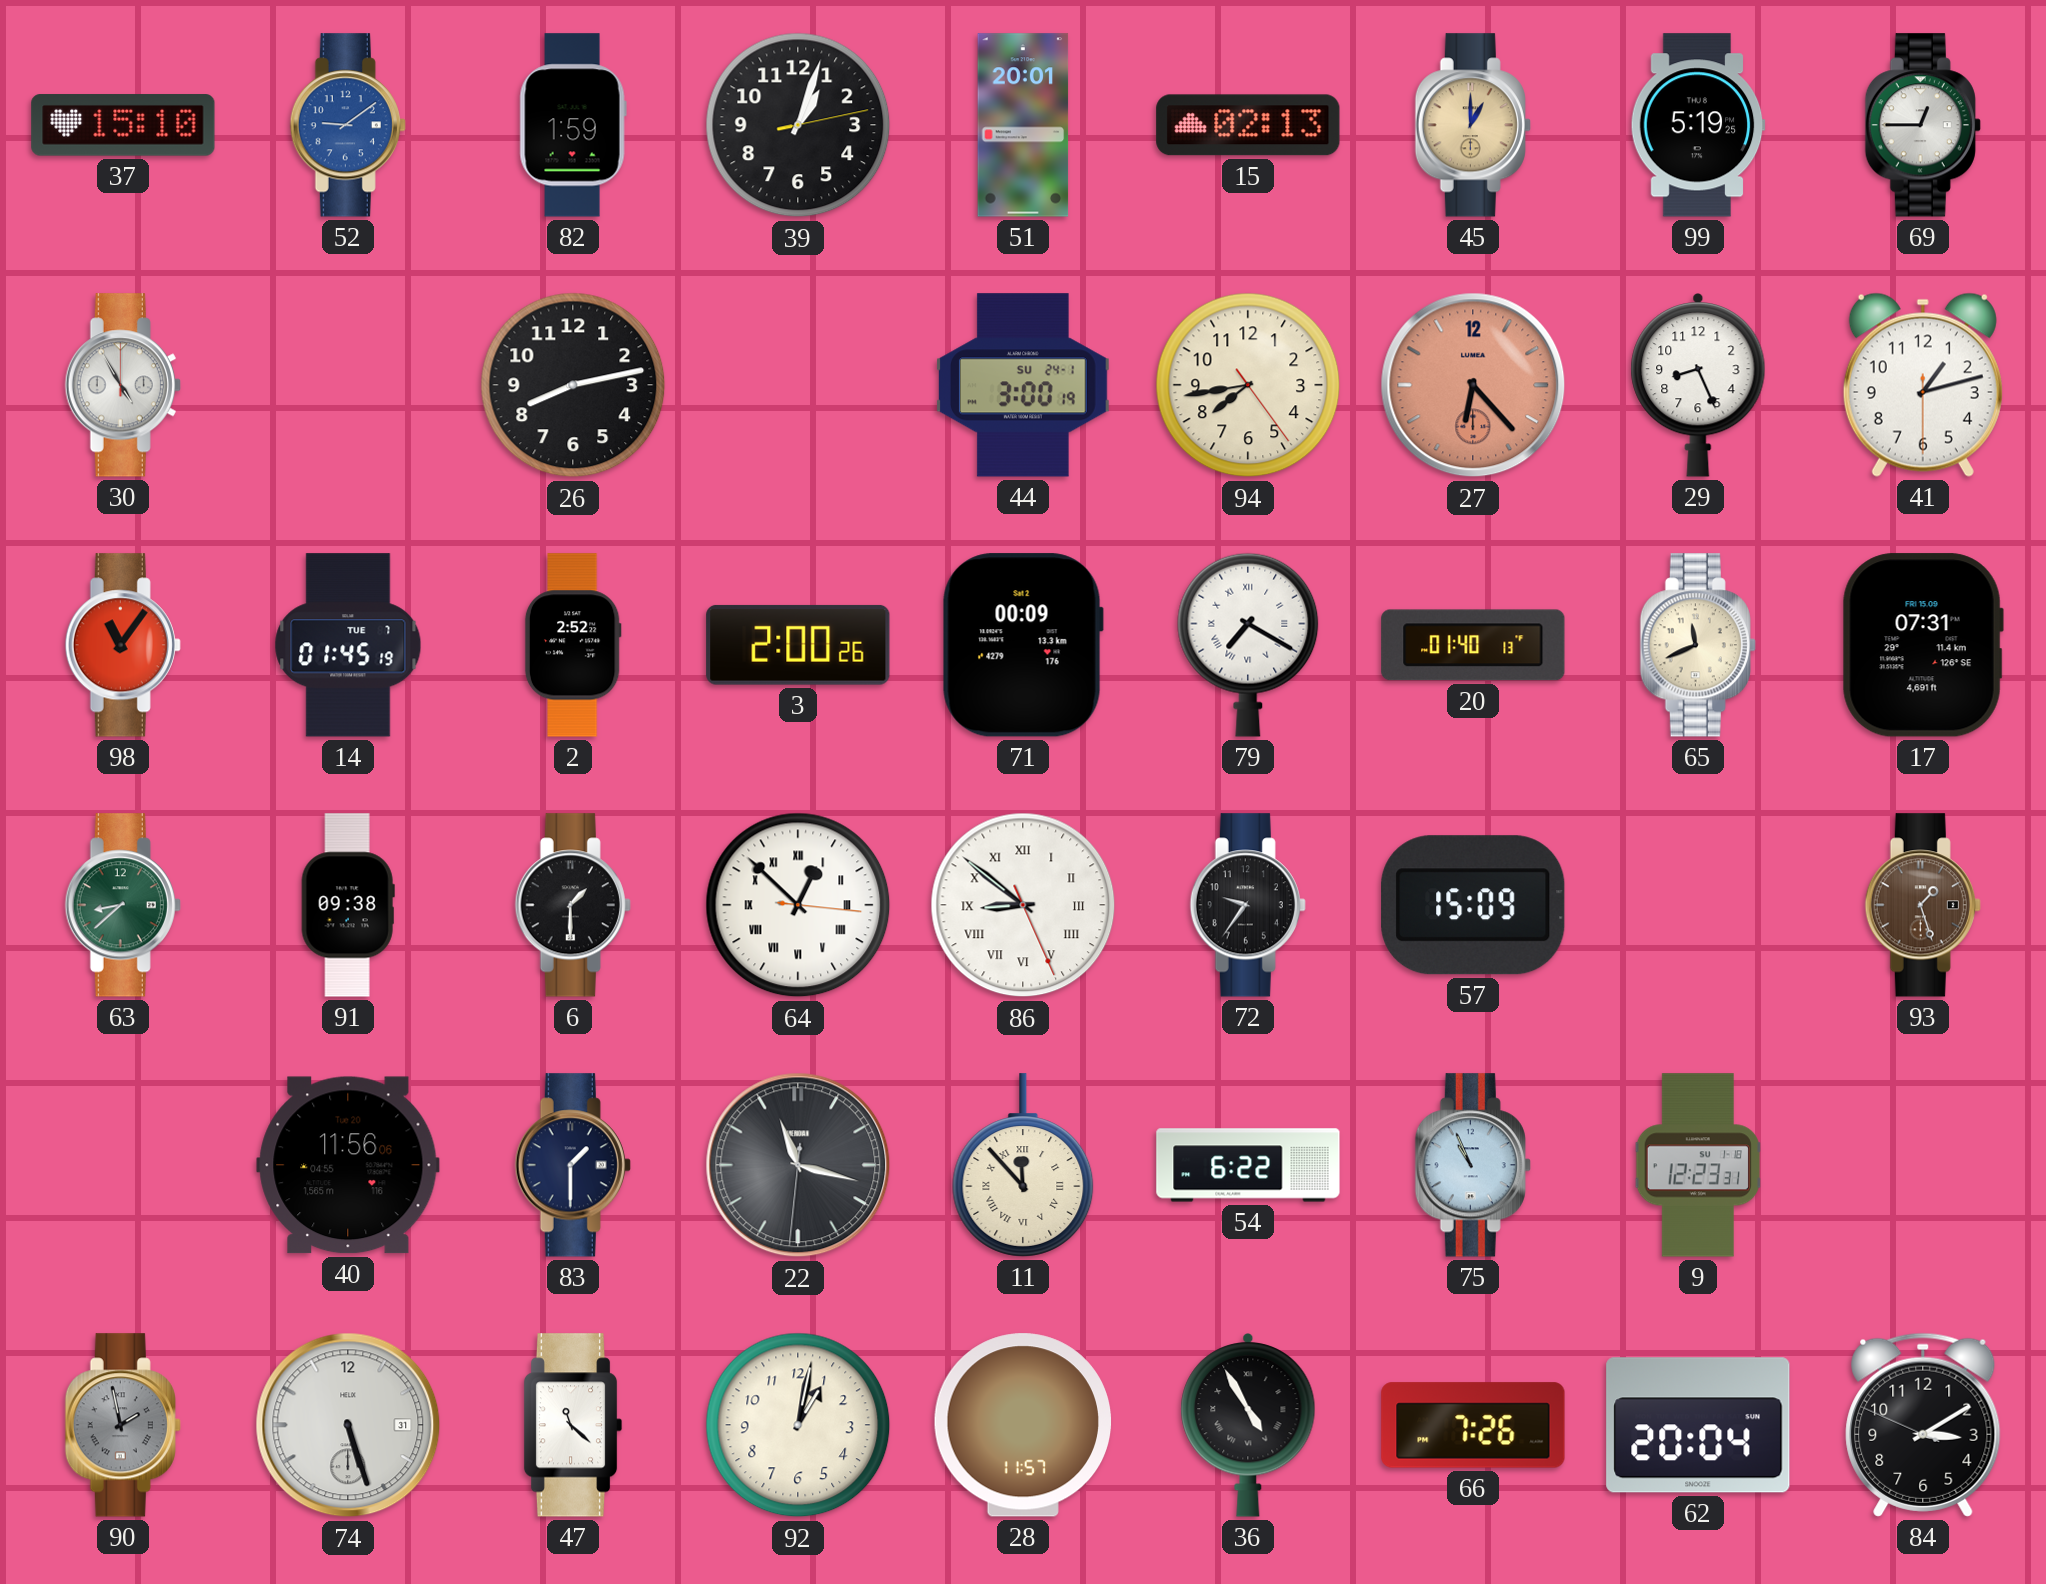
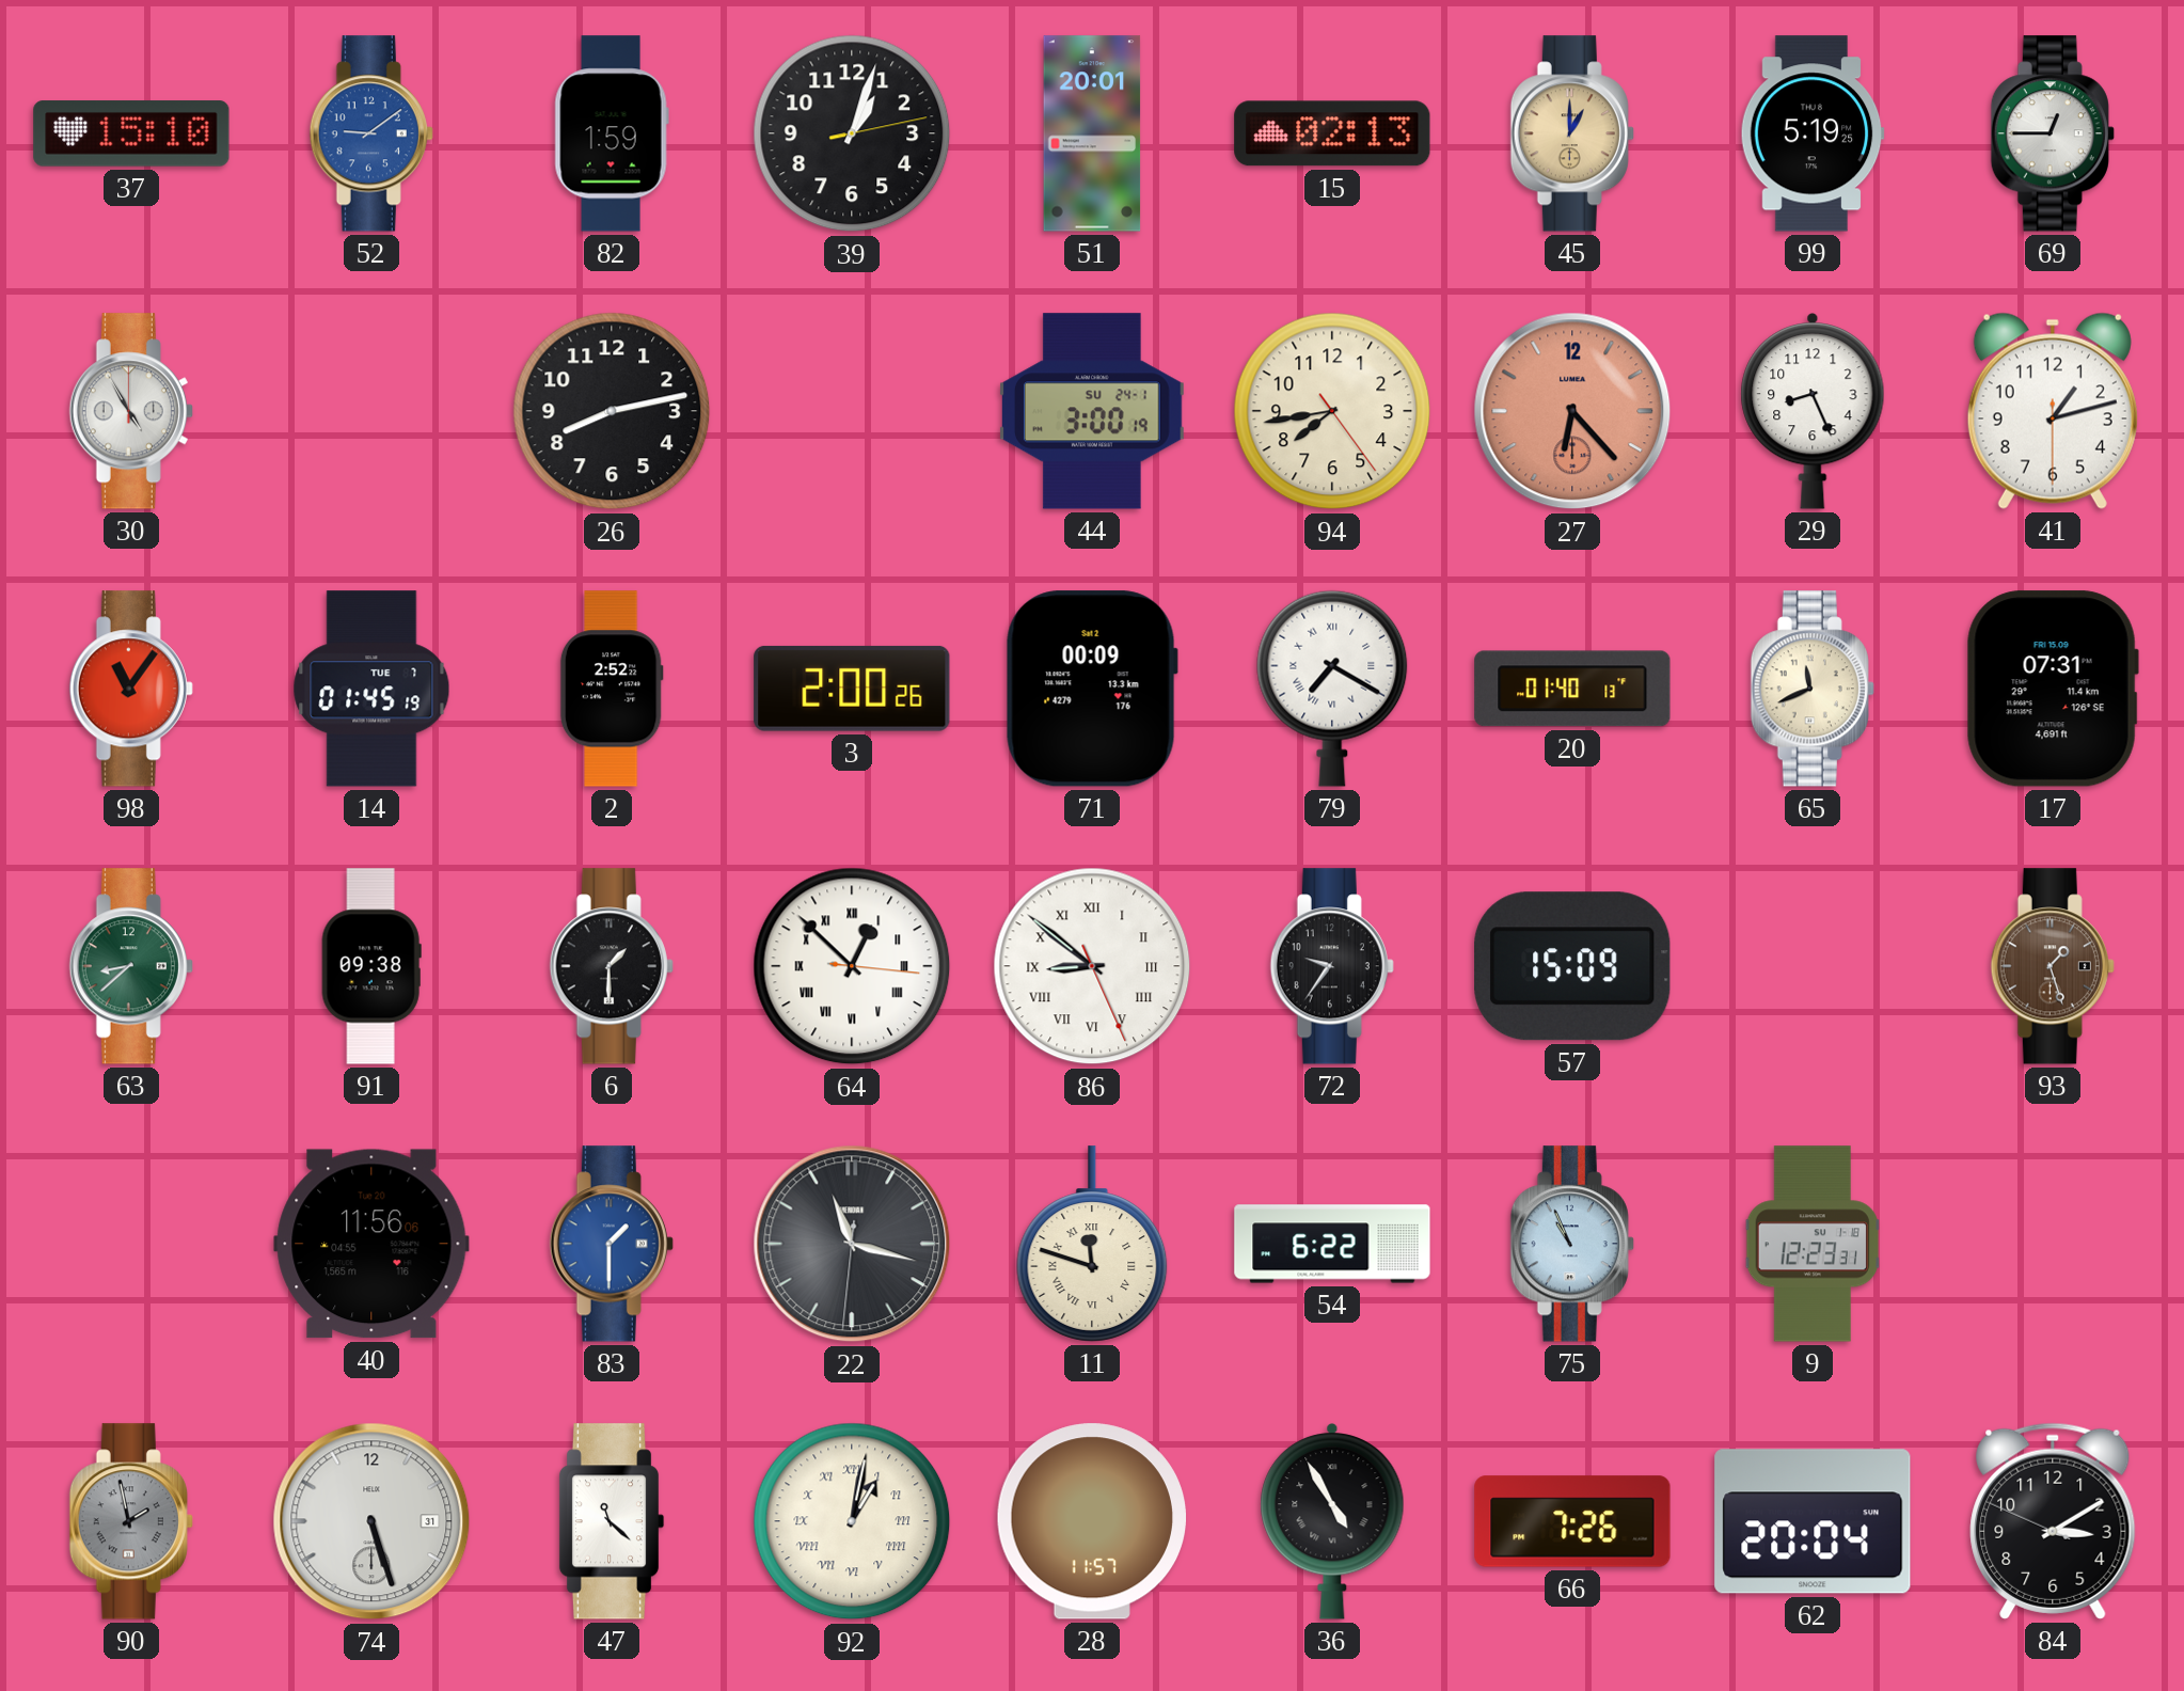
83 dial: navy -> blue
11: 11:53 -> 11:48
92 numerals: Arabic -> Roman
